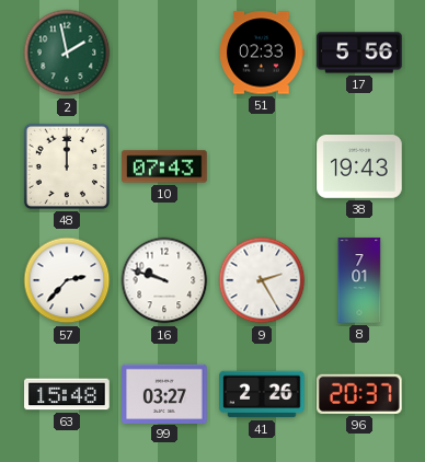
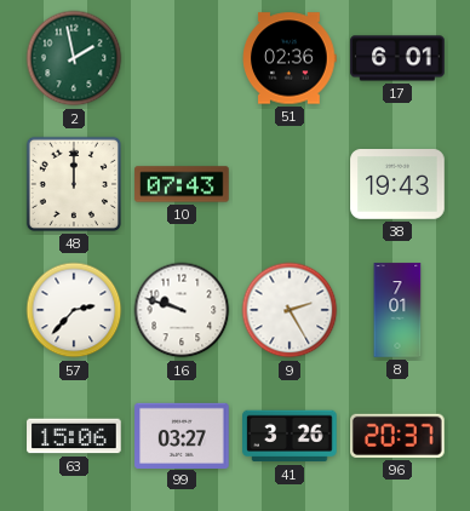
51: 02:33 -> 02:36
17: 5:56 -> 6:01
63: 15:48 -> 15:06
41: 2:26 -> 3:26
